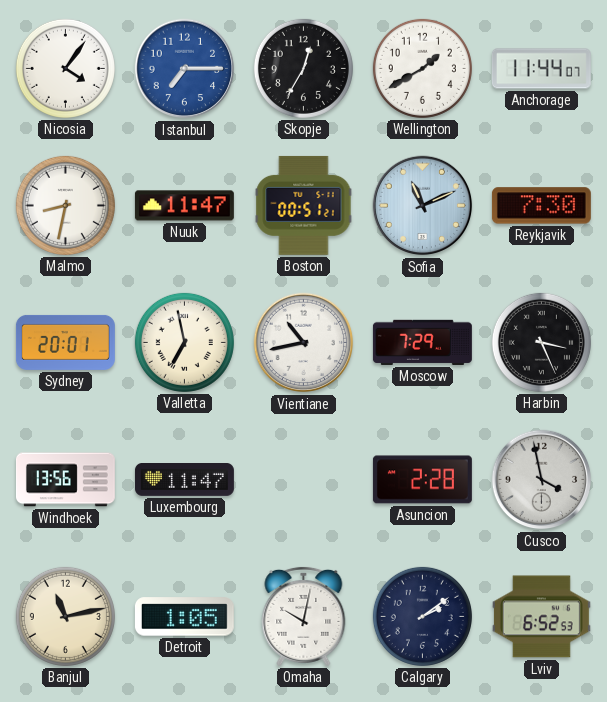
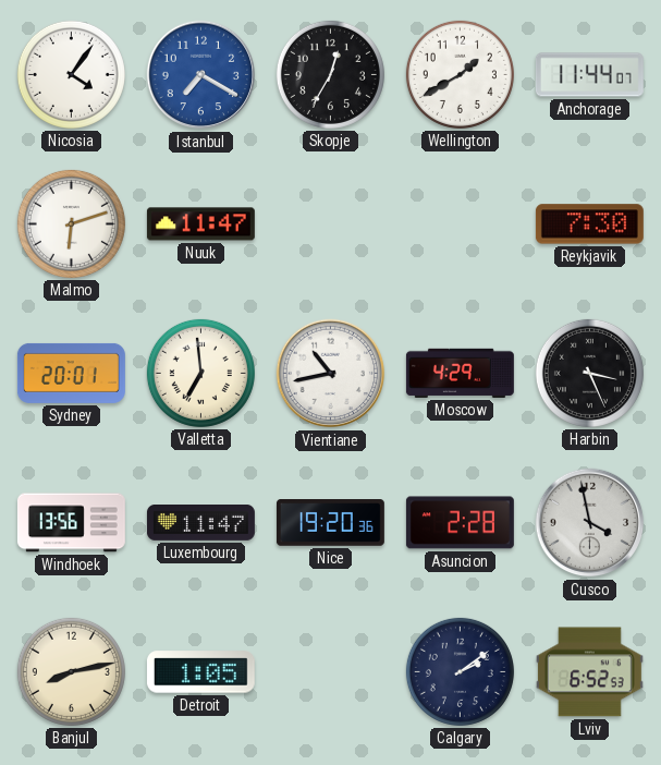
Istanbul: 7:15 -> 7:20
Malmo: 8:32 -> 6:12
Boston: 00:51 -> none
Sofia: 11:11 -> none
Valletta: 6:58 -> 6:59
Moscow: 7:29 -> 4:29
Nice: none -> 19:20
Banjul: 11:13 -> 8:13
Omaha: 10:02 -> none
